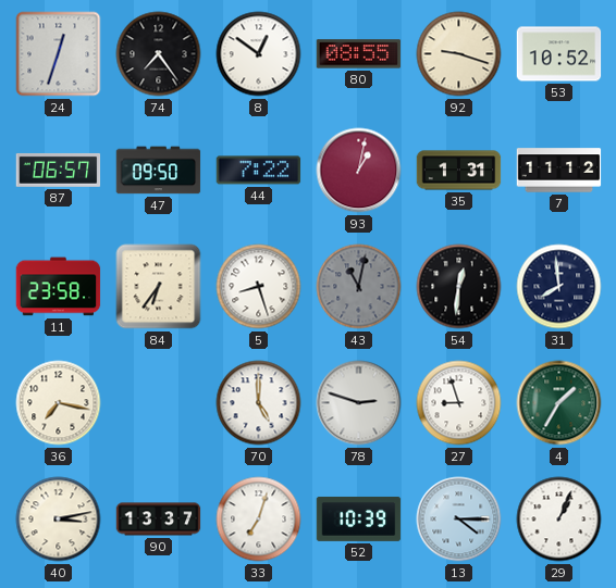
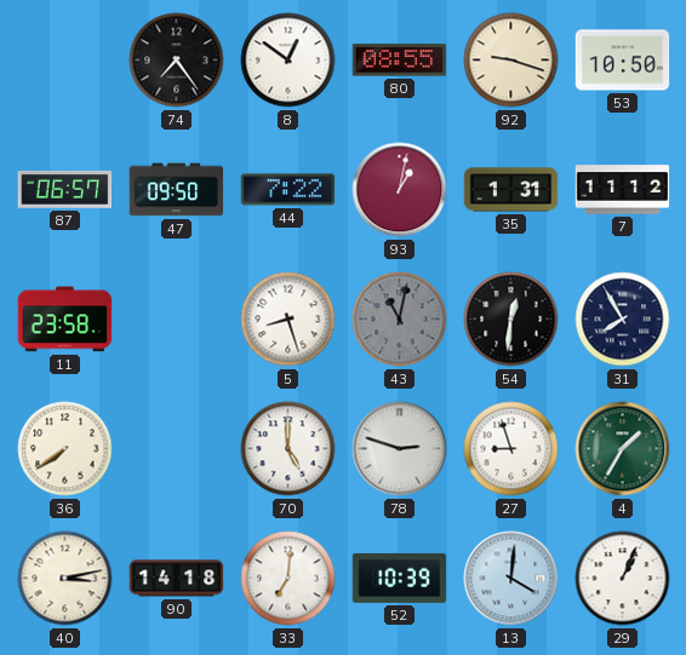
24: 12:33 -> none
53: 10:52 -> 10:50
84: 6:36 -> none
31: 7:59 -> 7:55
36: 7:17 -> 7:39
90: 13:37 -> 14:18
33: 7:03 -> 7:01
13: 4:15 -> 4:01
